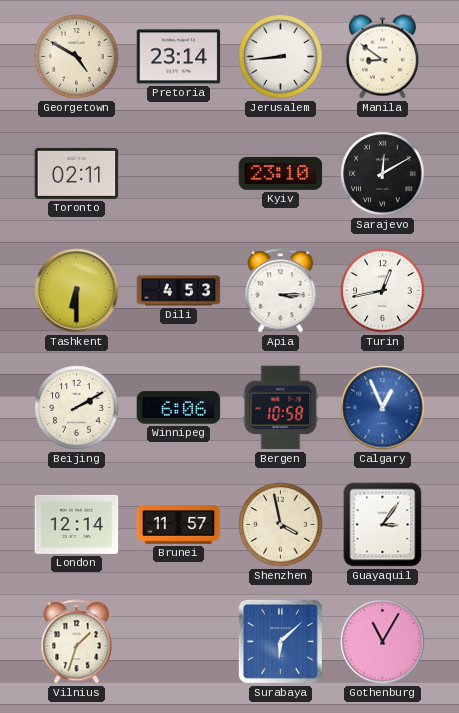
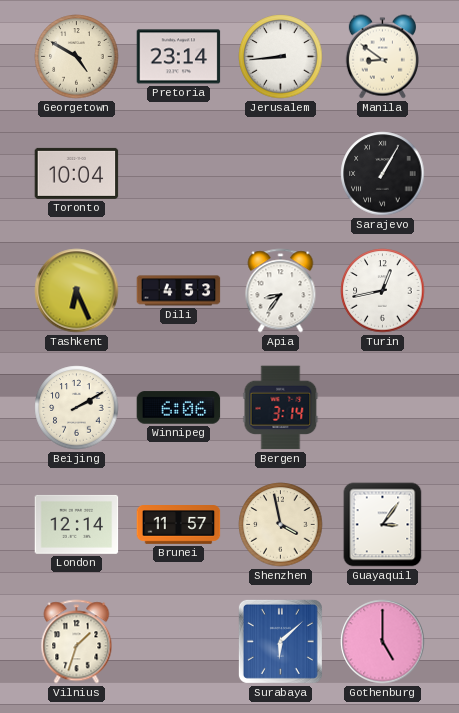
Toronto: 02:11 -> 10:04
Kyiv: 23:10 -> none
Sarajevo: 12:10 -> 1:05
Tashkent: 6:30 -> 6:26
Apia: 3:15 -> 8:36
Bergen: 10:58 -> 3:14
Calgary: 12:56 -> none
Gothenburg: 11:05 -> 5:00
